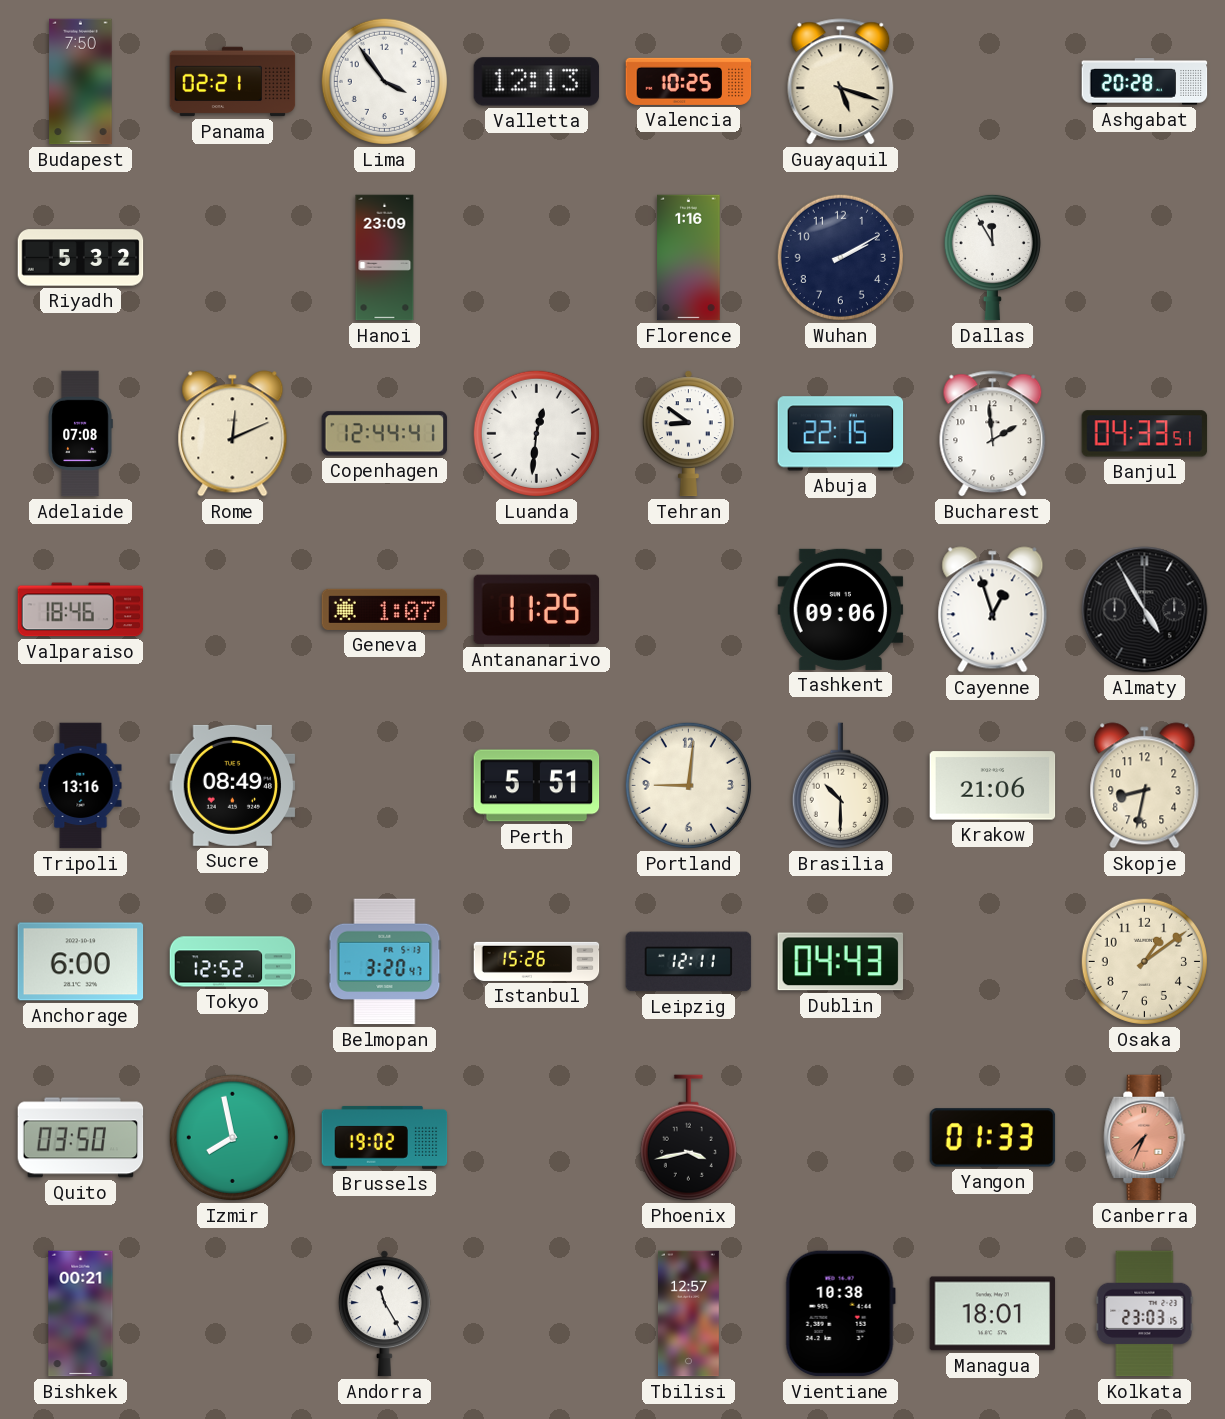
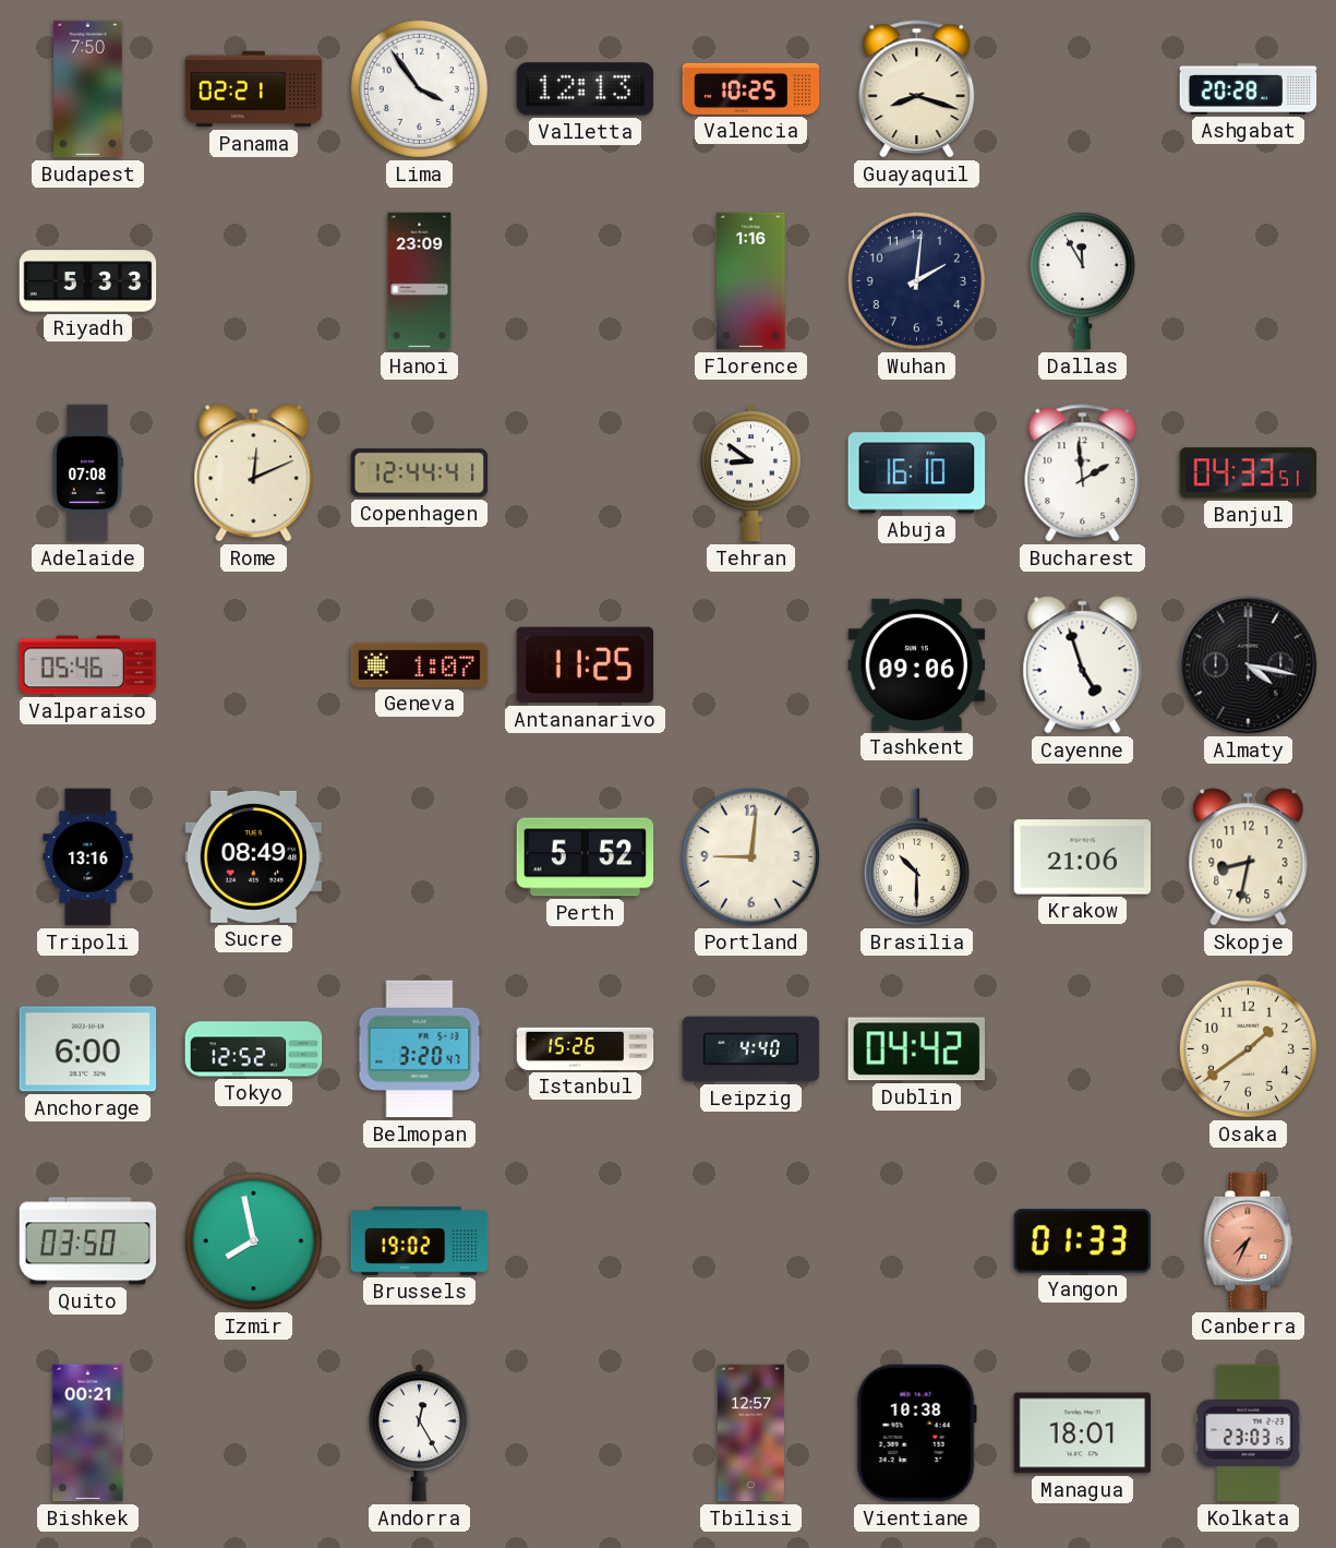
Guayaquil: 5:18 -> 8:18
Riyadh: 5:32 -> 5:33
Wuhan: 2:10 -> 2:01
Luanda: 12:31 -> none
Abuja: 22:15 -> 16:10
Valparaiso: 18:46 -> 05:46
Cayenne: 12:57 -> 4:57
Almaty: 4:55 -> 4:17
Perth: 5:51 -> 5:52
Leipzig: 12:11 -> 4:40
Dublin: 04:43 -> 04:42
Osaka: 1:09 -> 1:39
Phoenix: 3:43 -> none
Andorra: 11:25 -> 12:25
